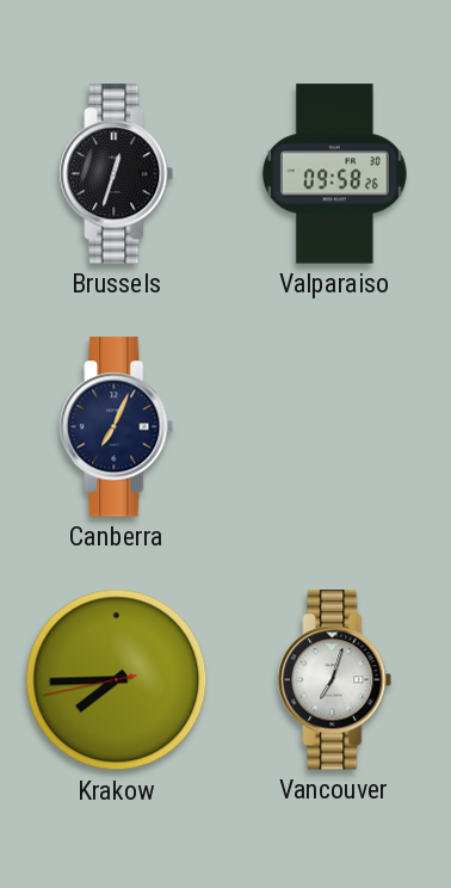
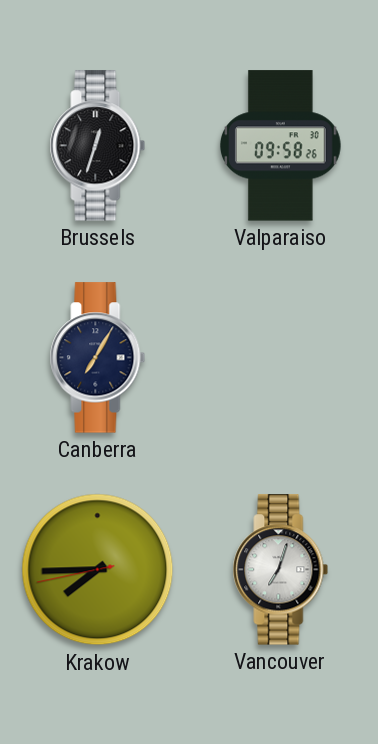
Canberra: 7:04 -> 7:05
